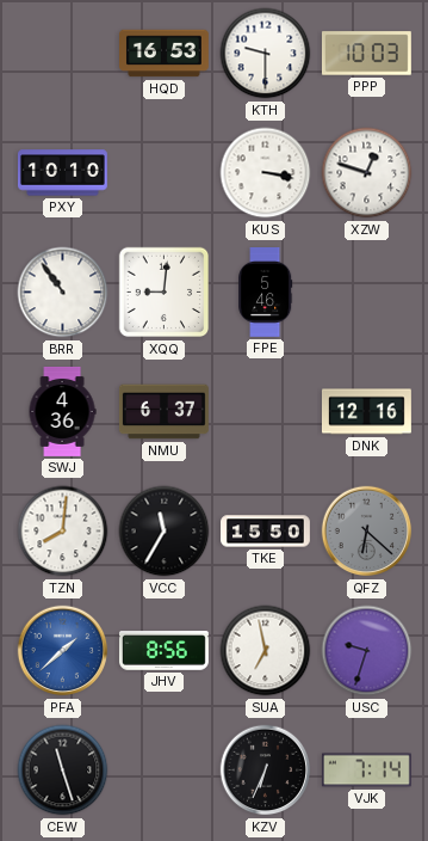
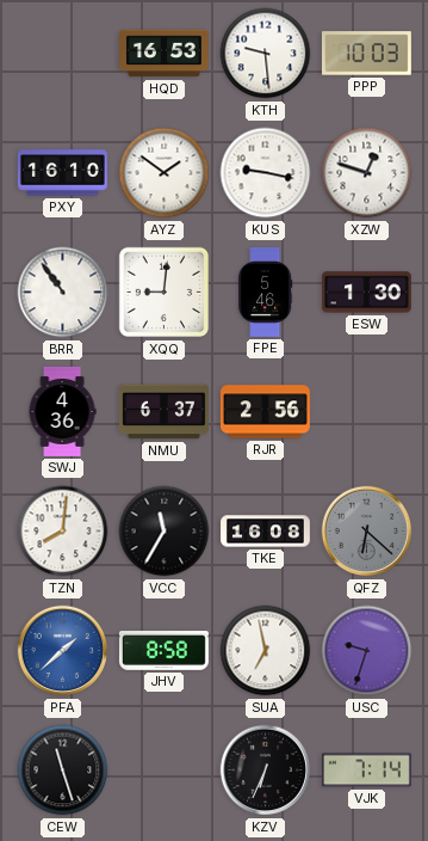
KTH: 9:30 -> 9:29
PXY: 10:10 -> 16:10
AYZ: none -> 1:51
KUS: 3:17 -> 9:17
ESW: none -> 1:30
RJR: none -> 2:56
DNK: 12:16 -> none
TKE: 15:50 -> 16:08
JHV: 8:56 -> 8:58
